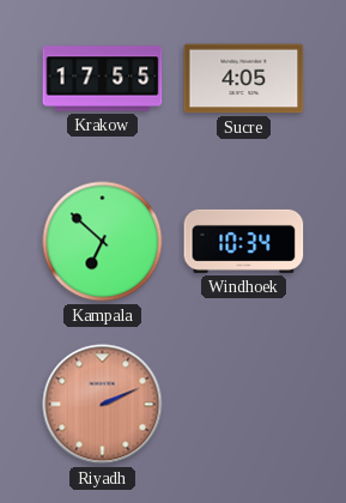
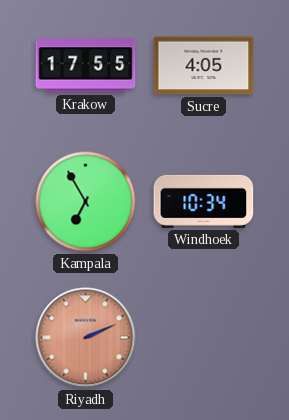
Kampala: 6:52 -> 6:55
